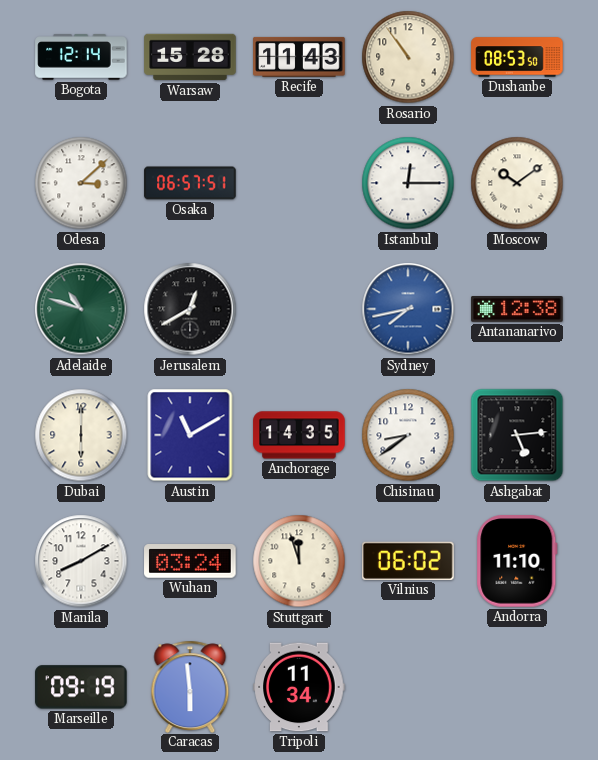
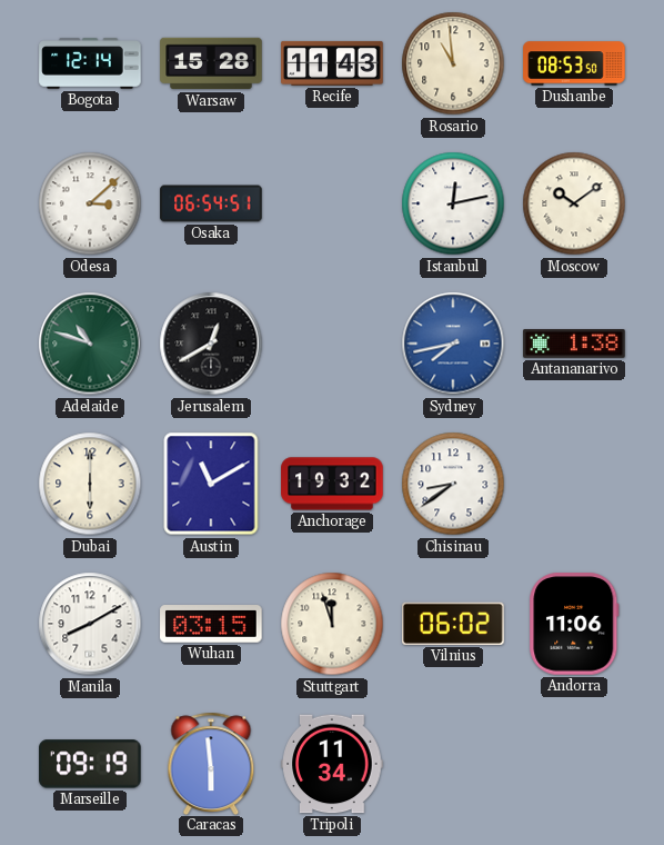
Rosario: 10:54 -> 10:59
Osaka: 06:57 -> 06:54
Istanbul: 12:15 -> 12:13
Antananarivo: 12:38 -> 1:38
Anchorage: 14:35 -> 19:32
Ashgabat: 5:14 -> none
Wuhan: 03:24 -> 03:15
Andorra: 11:10 -> 11:06
